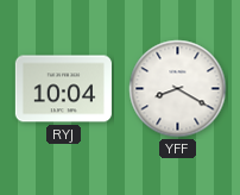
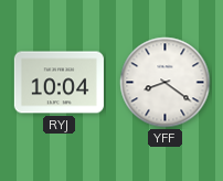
YFF: 8:20 -> 8:21
